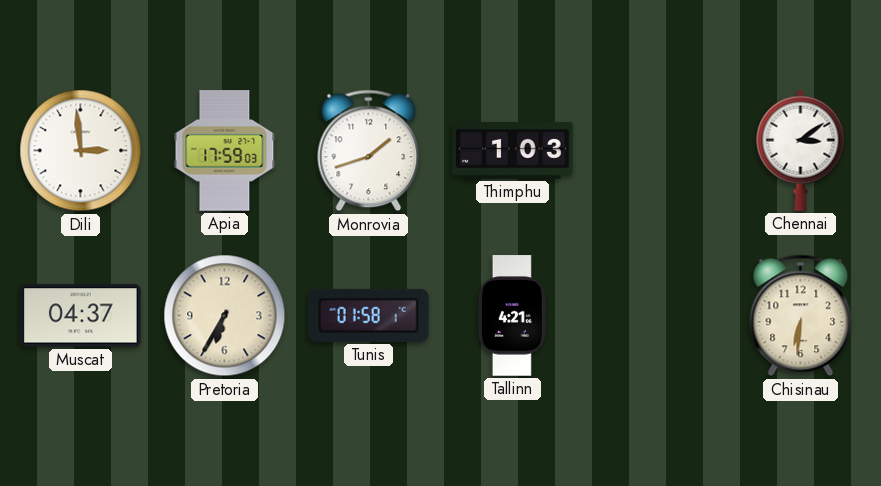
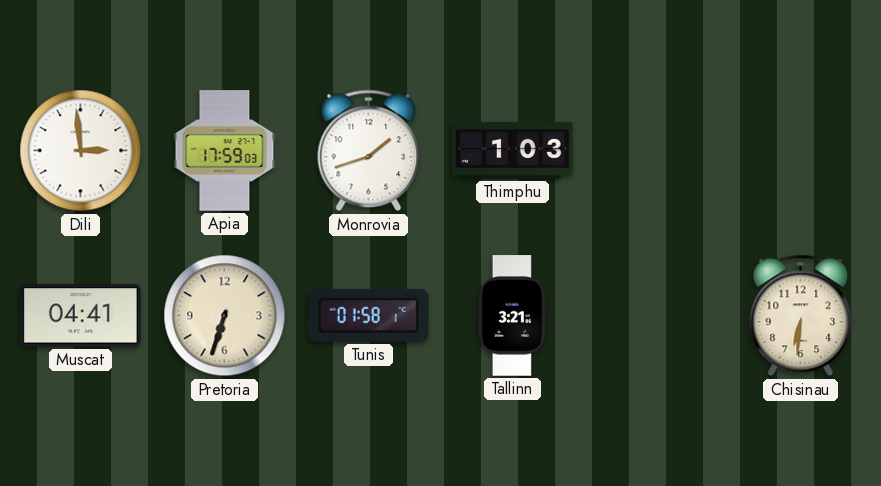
Chennai: 3:09 -> none
Muscat: 04:37 -> 04:41
Pretoria: 6:35 -> 6:33
Tallinn: 4:21 -> 3:21
